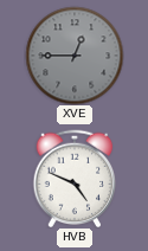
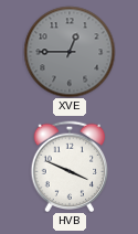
HVB: 4:49 -> 3:49
